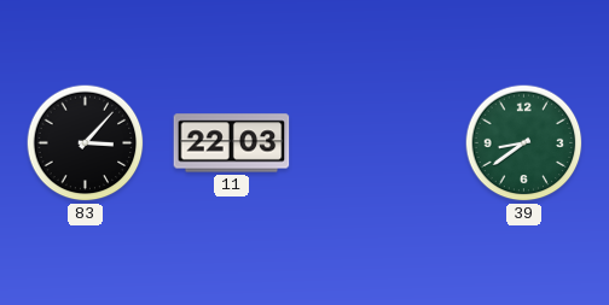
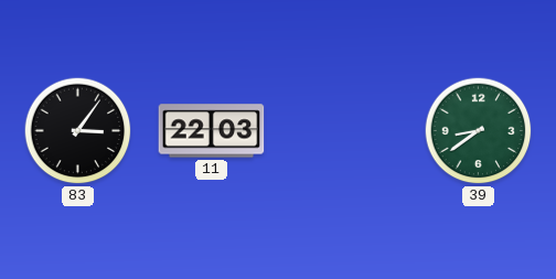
83: 3:07 -> 3:06
